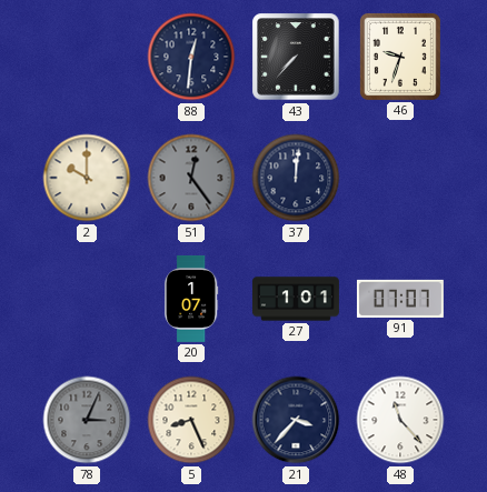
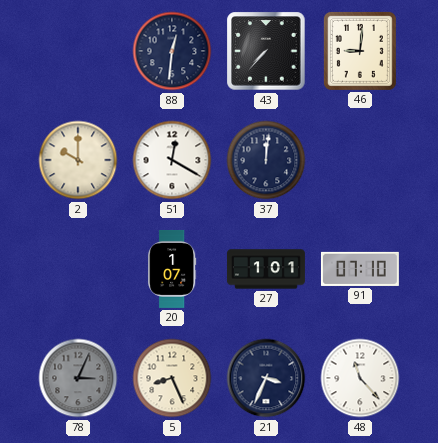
46: 9:33 -> 9:01
51: 12:24 -> 12:20
51 dial: grey -> white
91: 07:07 -> 07:10
21: 3:37 -> 3:34
